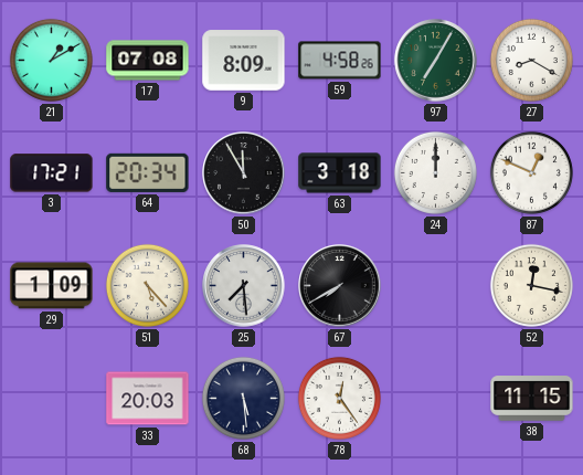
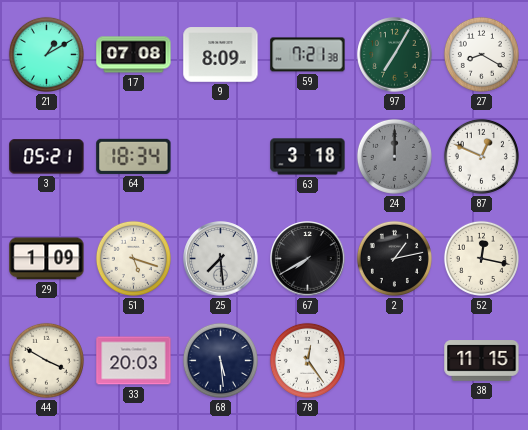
59: 4:58 -> 7:21
3: 17:21 -> 05:21
64: 20:34 -> 18:34
50: 11:55 -> none
24 dial: white -> grey
51: 5:23 -> 5:18
2: none -> 1:13
44: none -> 3:50
